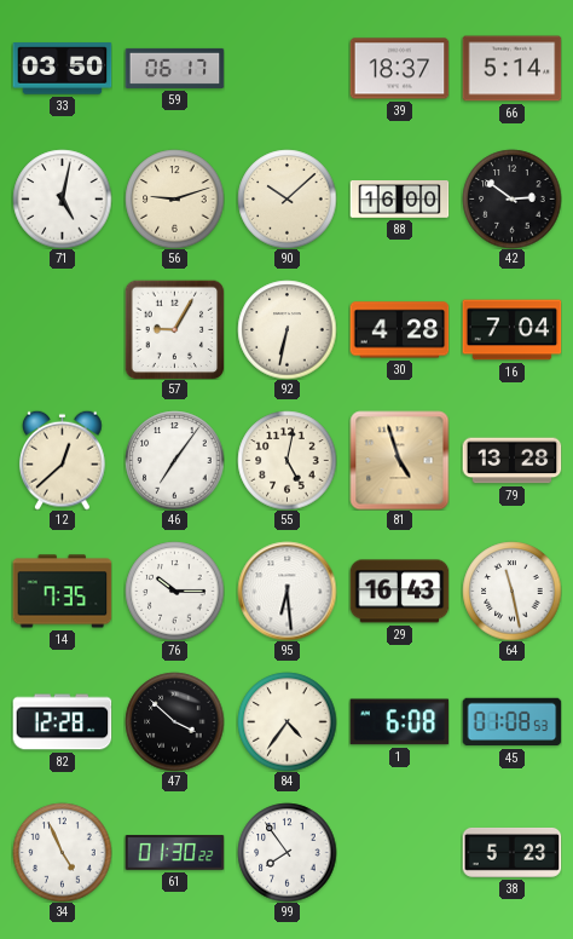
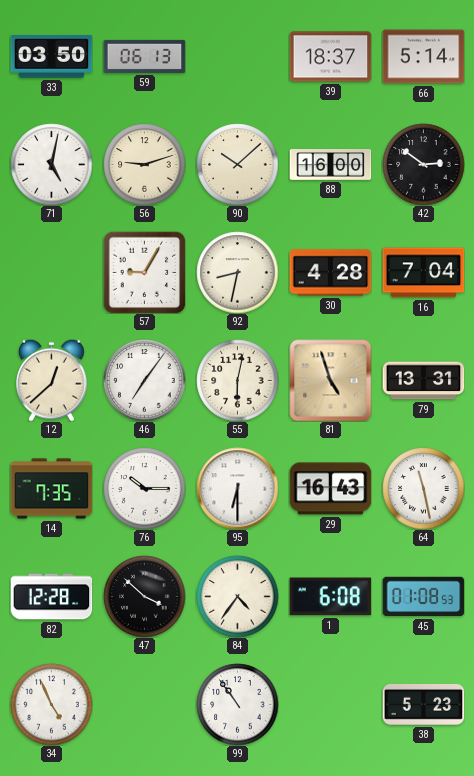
59: 06:17 -> 06:13
92: 6:32 -> 8:32
55: 5:02 -> 6:02
79: 13:28 -> 13:31
95: 6:29 -> 6:30
61: 01:30 -> none
99: 7:54 -> 10:54
